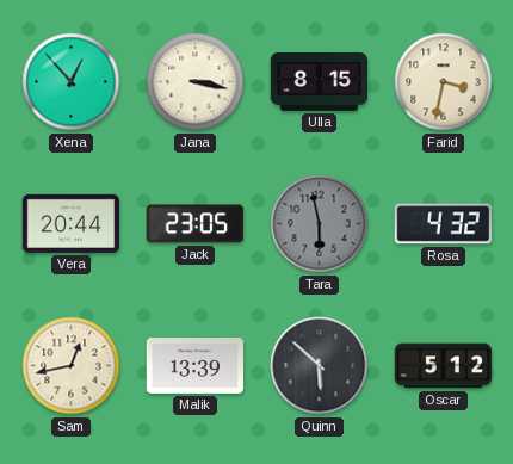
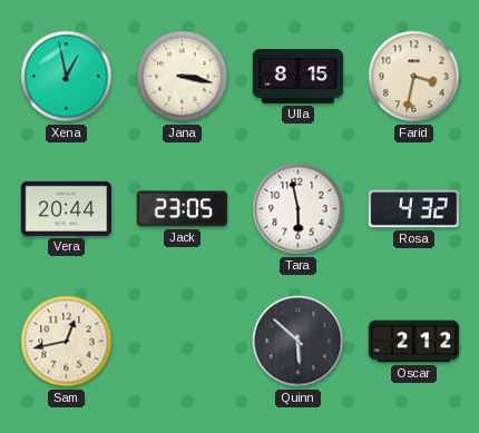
Xena: 12:53 -> 12:58
Tara dial: grey -> white
Malik: 13:39 -> none
Oscar: 5:12 -> 2:12
